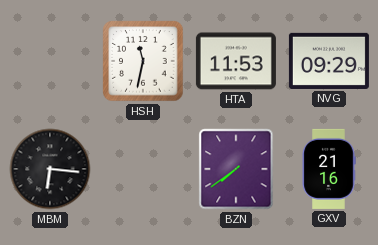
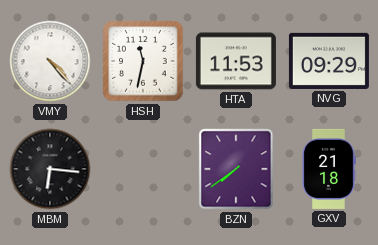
VMY: none -> 4:23
GXV: 21:16 -> 21:18
